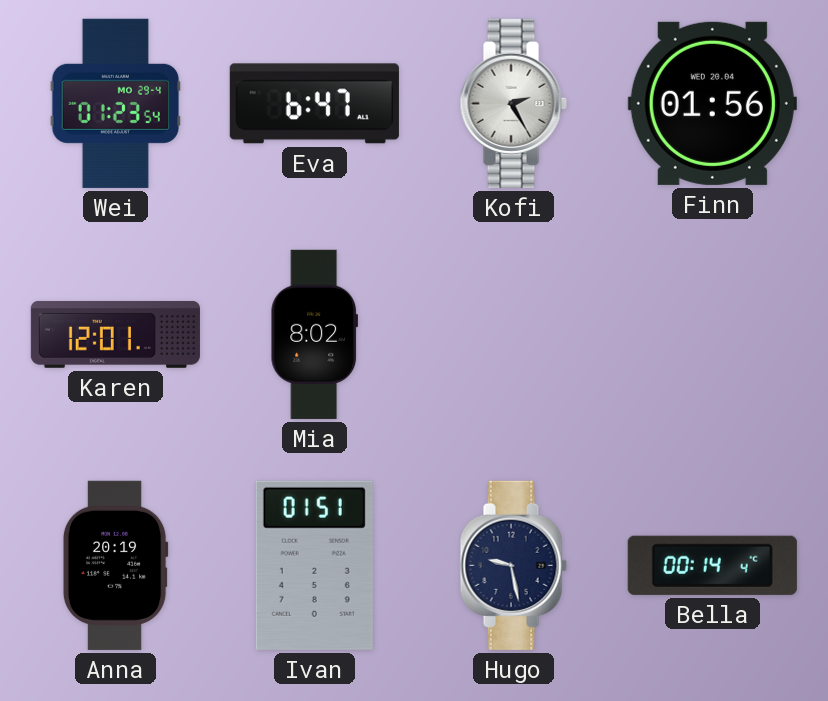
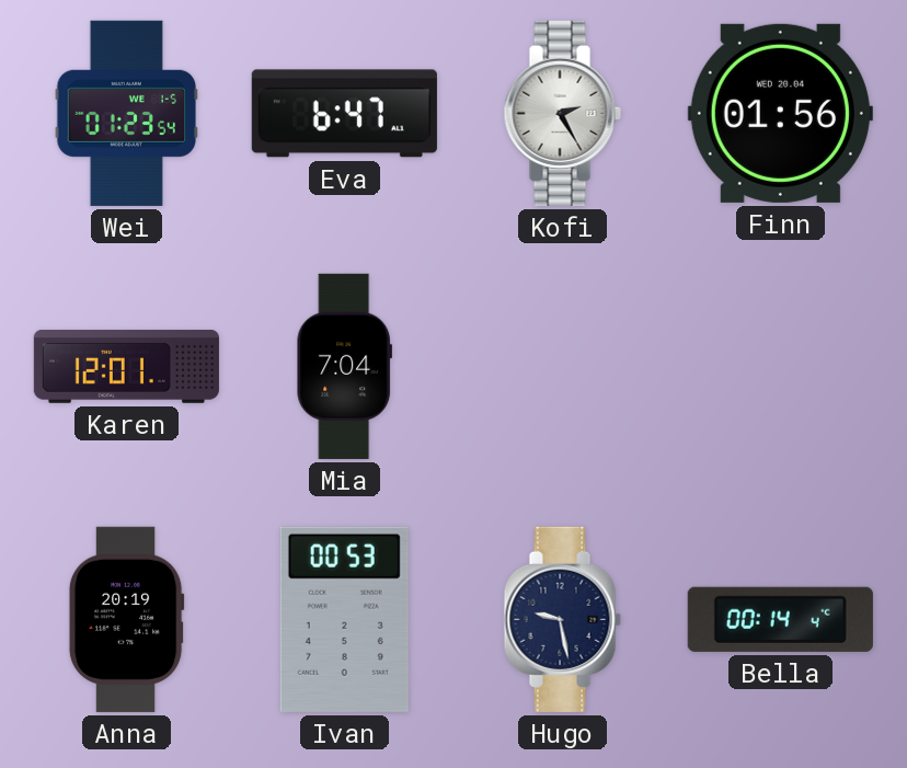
Wei date: MO 29-4 -> WE 1-5
Mia: 8:02 -> 7:04
Ivan: 01:51 -> 00:53
